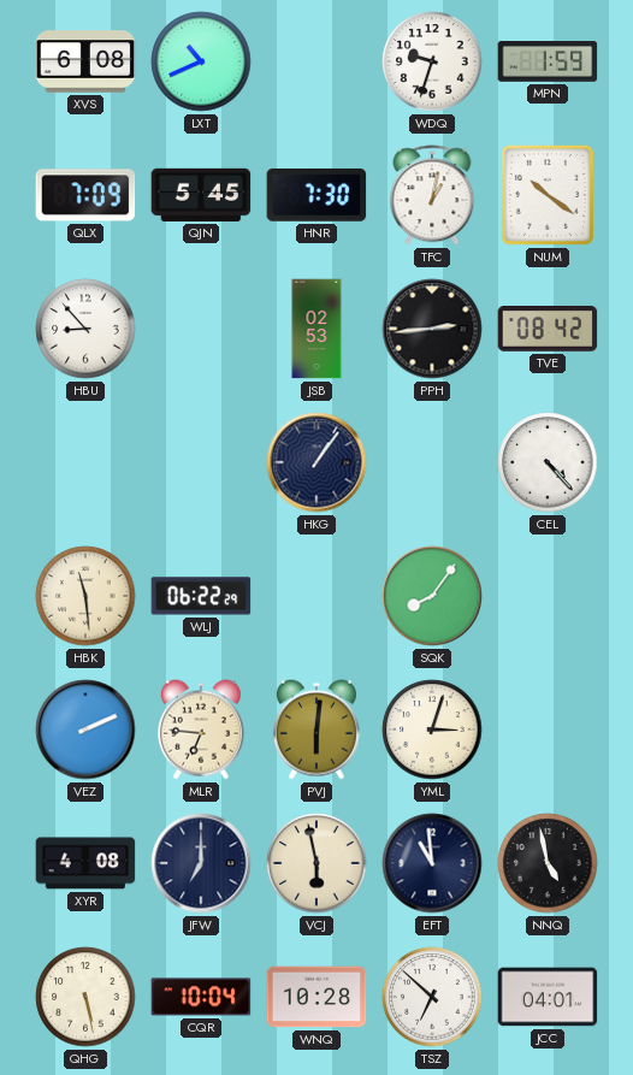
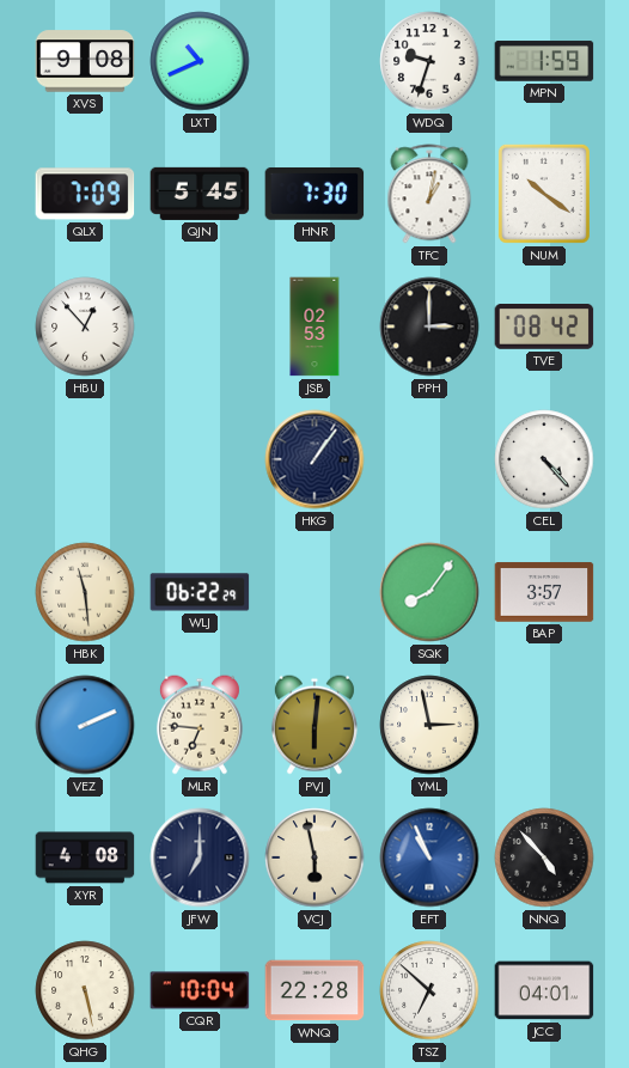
XVS: 6:08 -> 9:08
HBU: 8:53 -> 12:53
PPH: 2:44 -> 3:00
BAP: none -> 3:57
YML: 3:03 -> 2:58
EFT: 10:59 -> 10:56
EFT dial: navy -> blue
NNQ: 4:58 -> 4:53
WNQ: 10:28 -> 22:28
